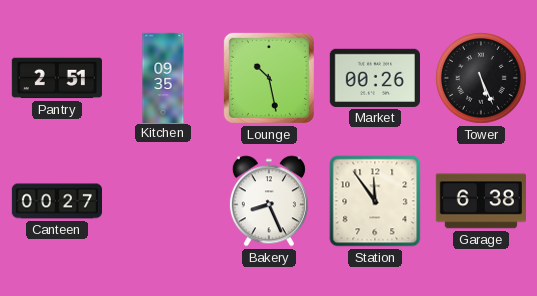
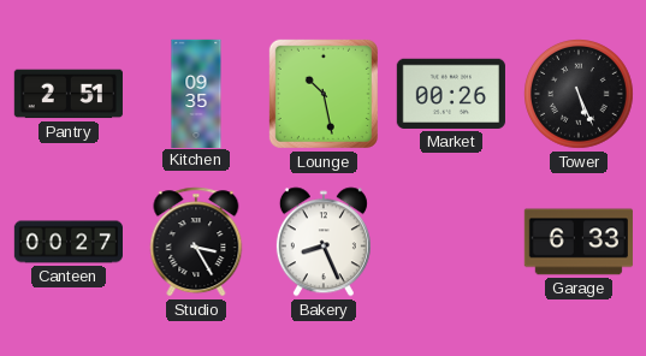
Studio: none -> 3:25
Station: 11:54 -> none
Garage: 6:38 -> 6:33
